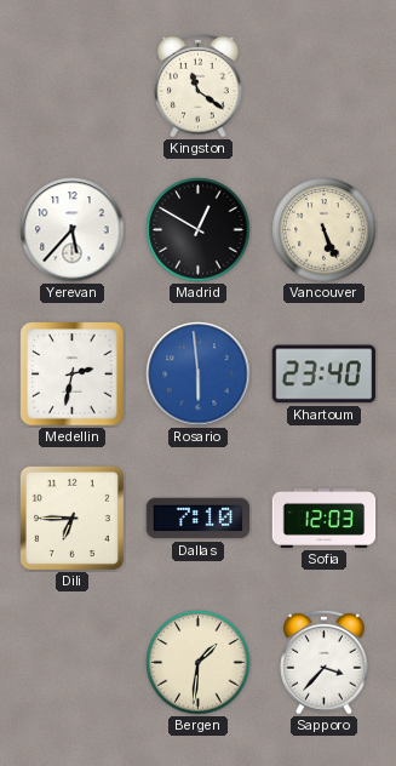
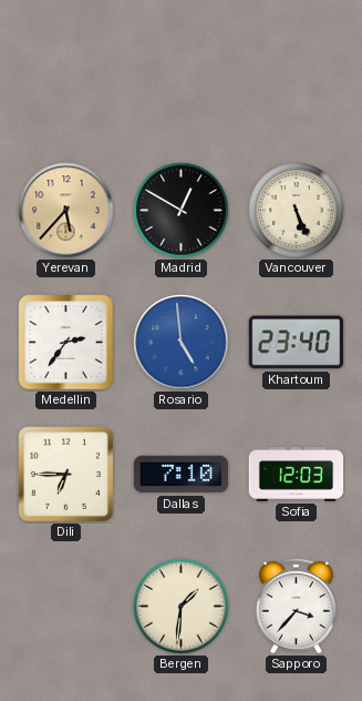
Kingston: 11:21 -> none
Yerevan dial: white -> champagne
Medellin: 2:32 -> 2:36
Rosario: 5:59 -> 4:59
